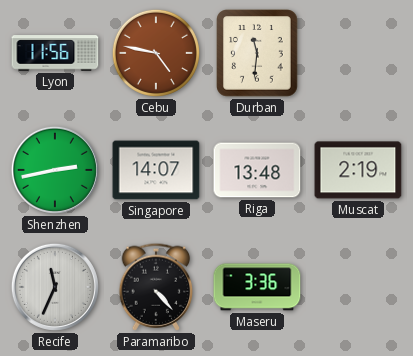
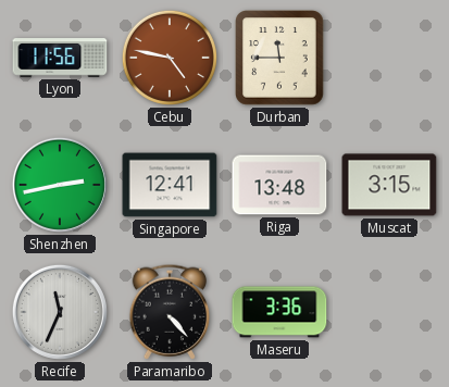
Durban: 11:31 -> 11:45
Singapore: 14:07 -> 12:41
Muscat: 2:19 -> 3:15
